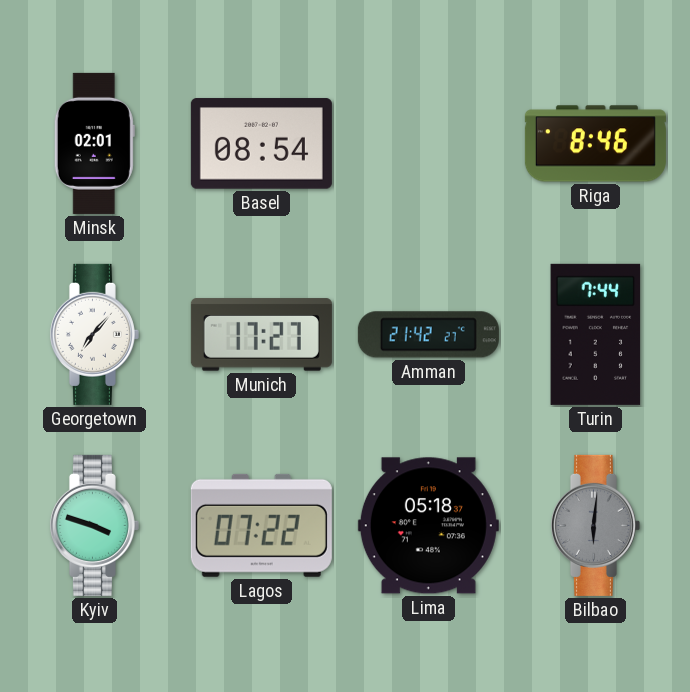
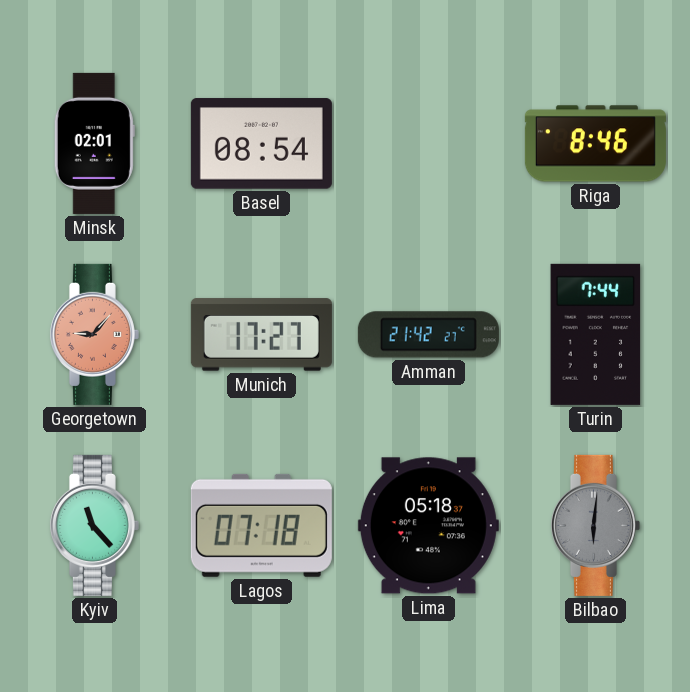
Georgetown: 7:07 -> 9:07
Georgetown dial: white -> salmon
Kyiv: 3:48 -> 11:23
Lagos: 07:22 -> 07:18
